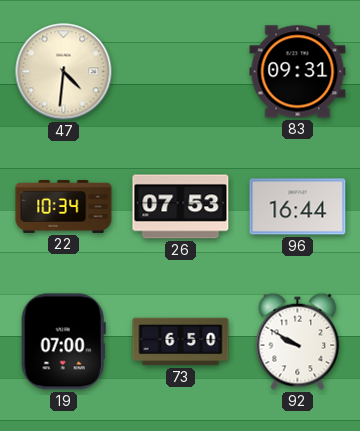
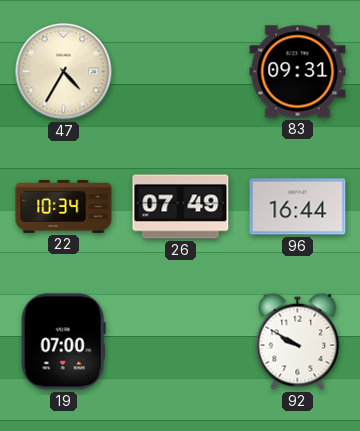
47: 4:31 -> 4:35
26: 07:53 -> 07:49
73: 6:50 -> none
